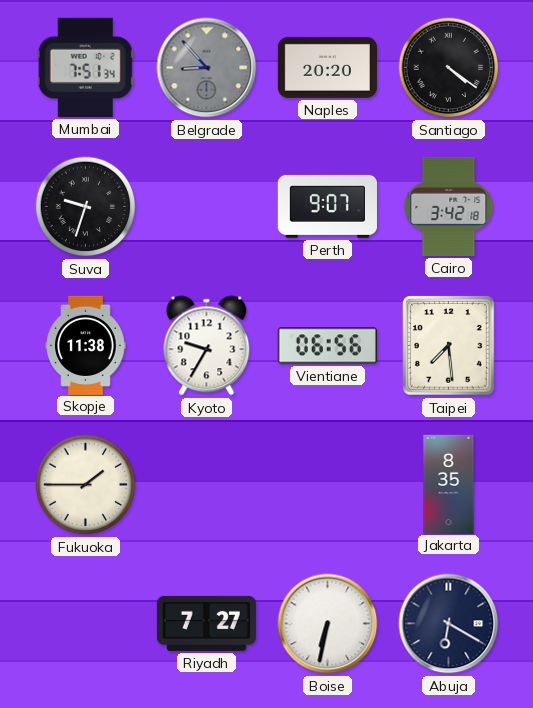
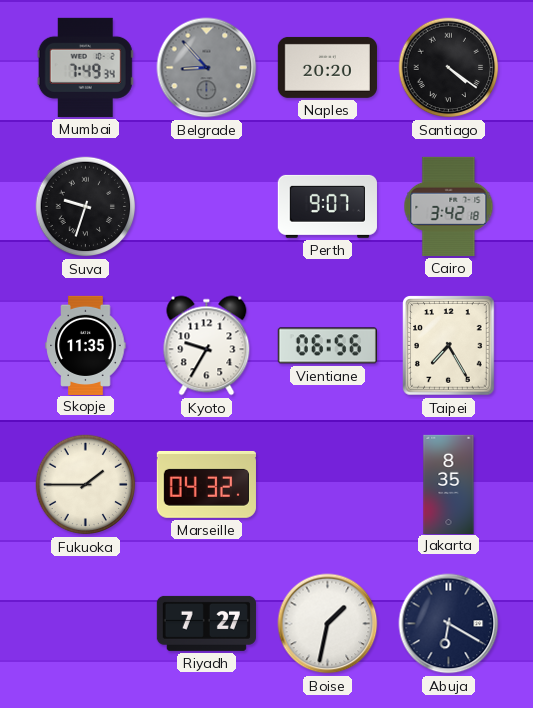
Mumbai: 7:51 -> 7:49
Skopje: 11:38 -> 11:35
Taipei: 7:29 -> 7:25
Marseille: none -> 04:32
Boise: 6:32 -> 1:32
